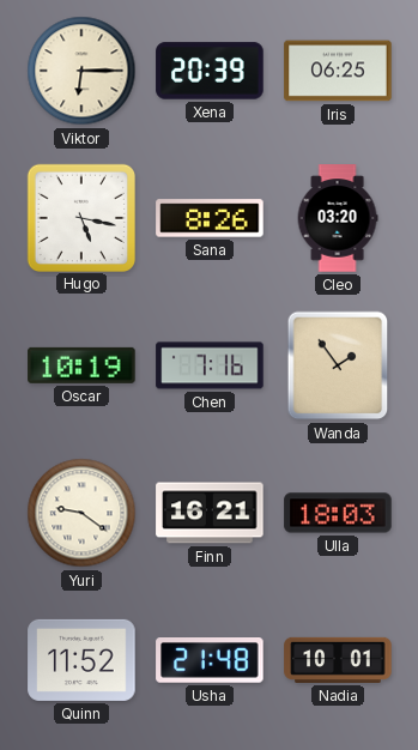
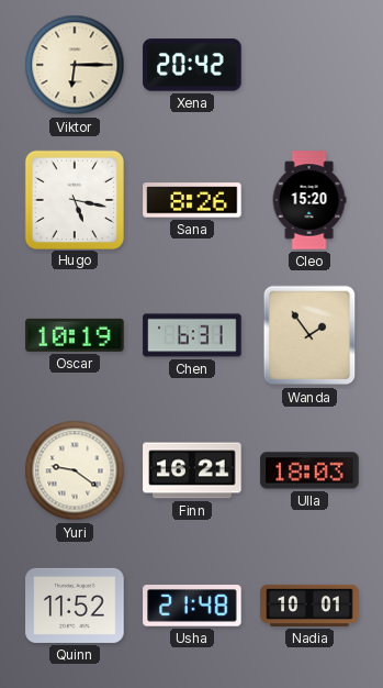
Xena: 20:39 -> 20:42
Iris: 06:25 -> none
Cleo: 03:20 -> 15:20
Chen: 7:16 -> 6:31
